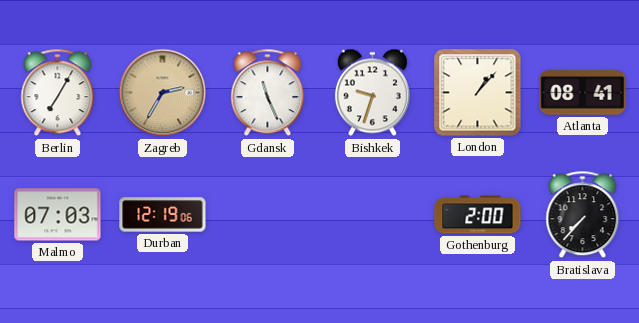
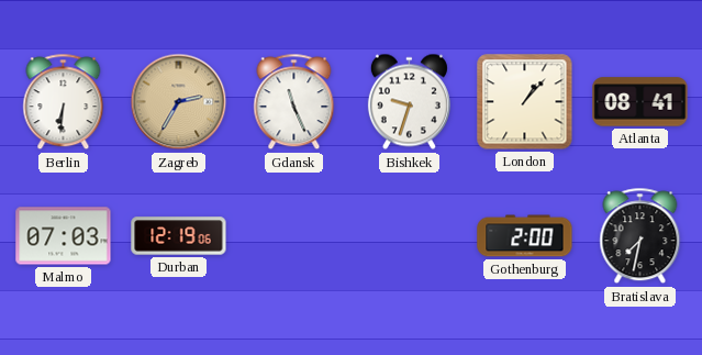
Berlin: 7:05 -> 6:31
Bratislava: 7:37 -> 7:32
